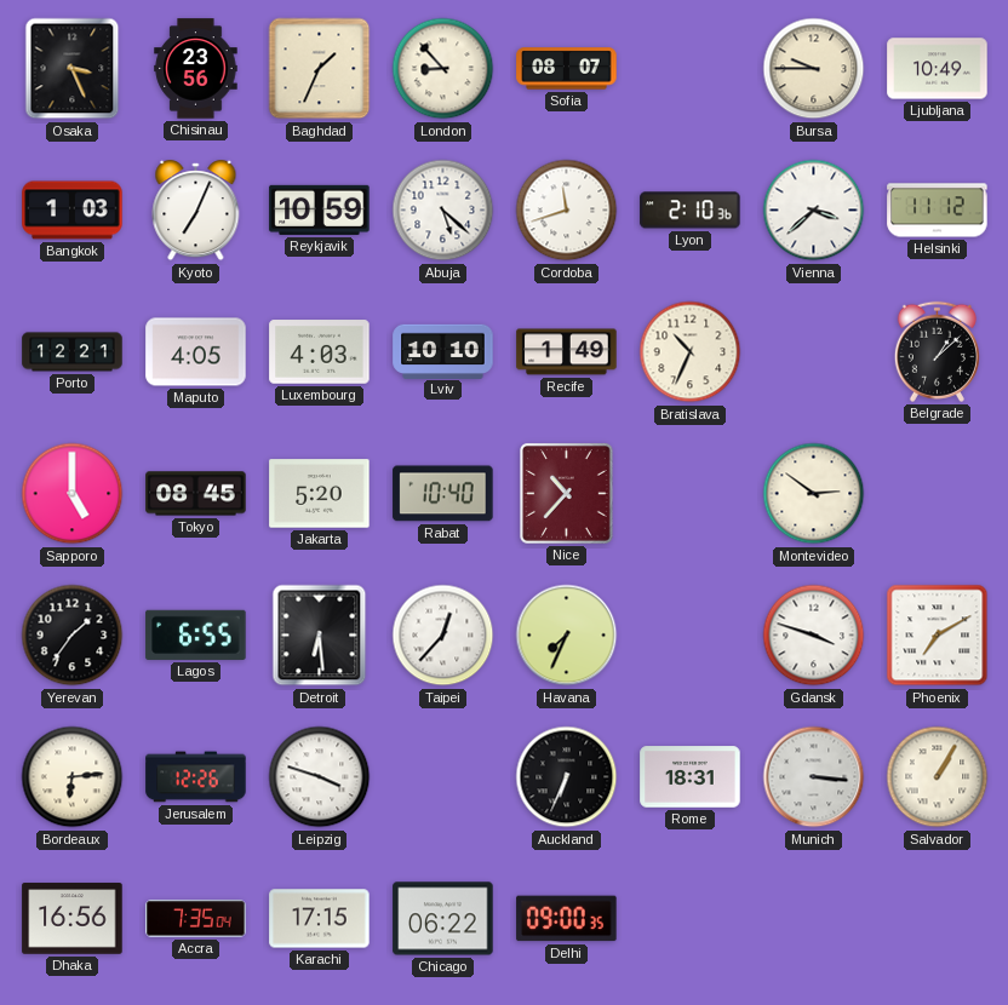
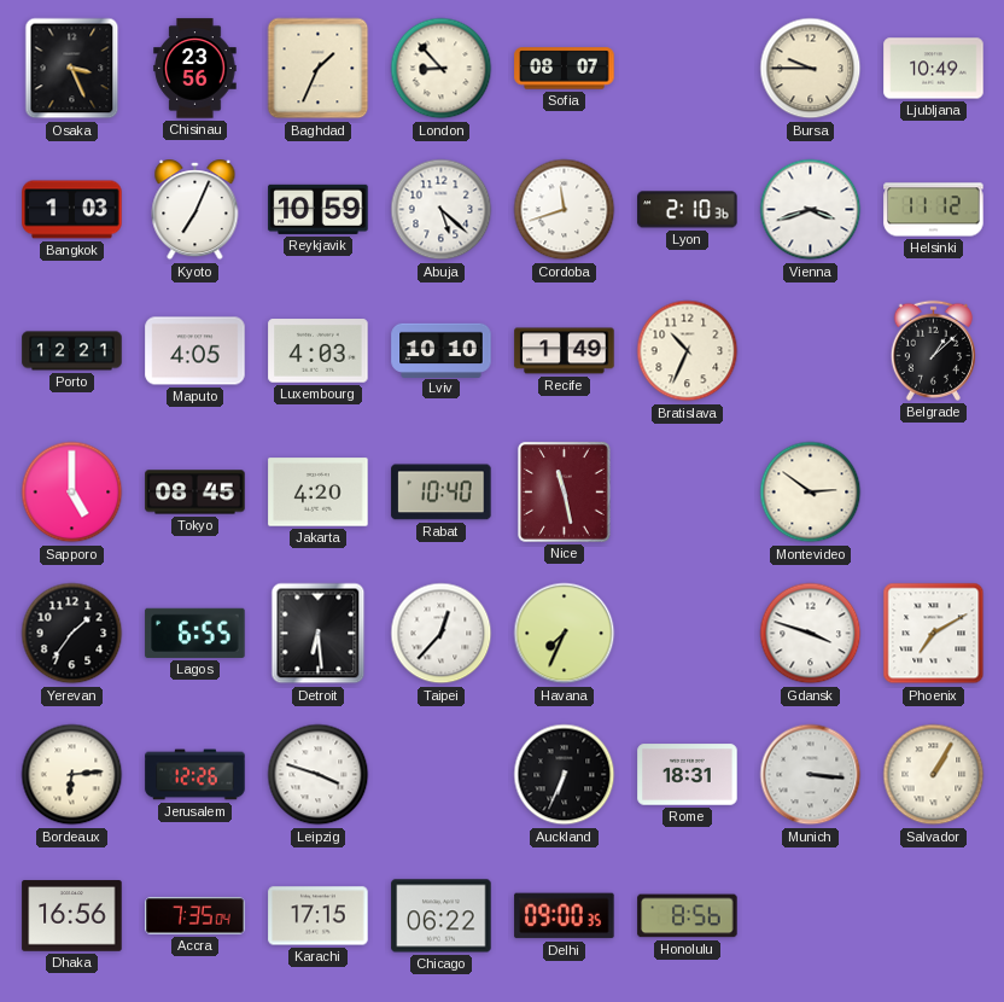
Vienna: 3:38 -> 3:42
Jakarta: 5:20 -> 4:20
Nice: 10:37 -> 11:28
Honolulu: none -> 8:56
